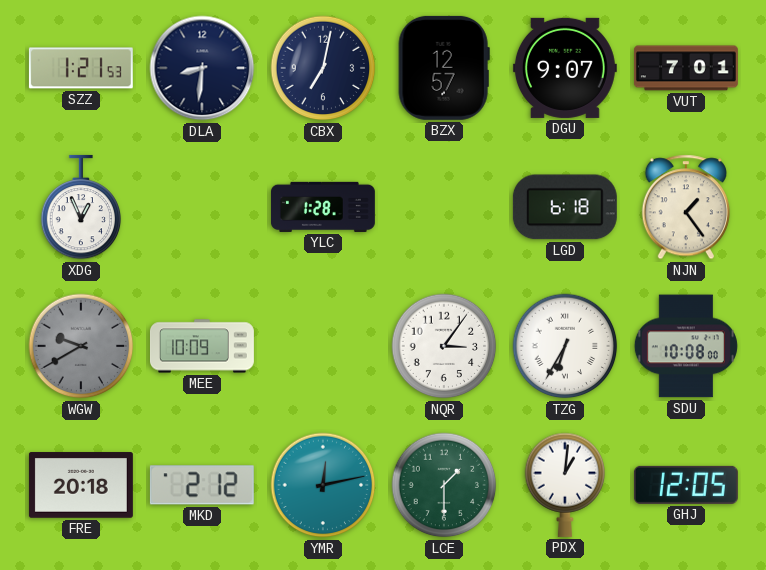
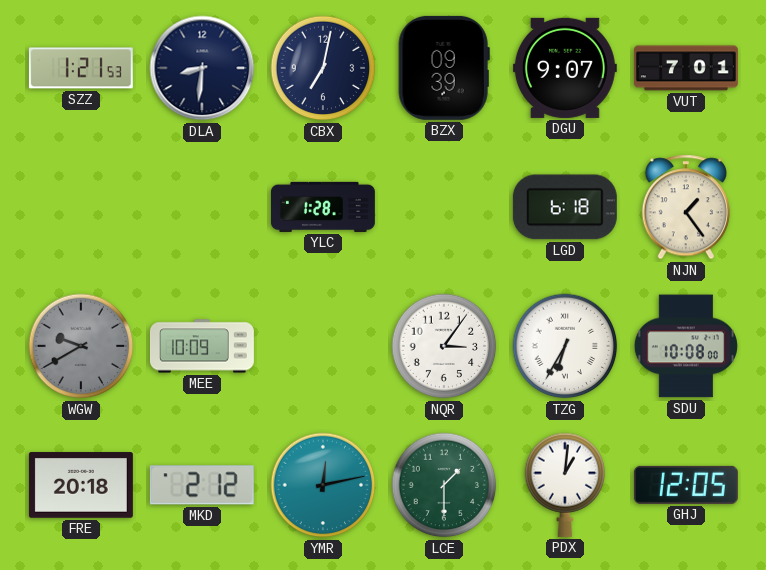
BZX: 12:57 -> 09:39
XDG: 12:56 -> none
